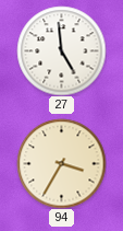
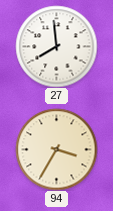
27: 4:59 -> 7:59
